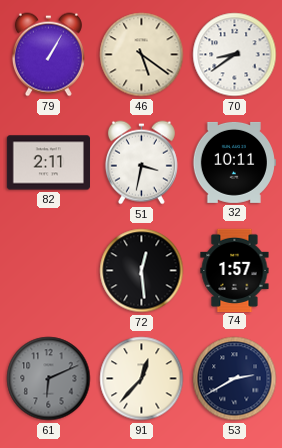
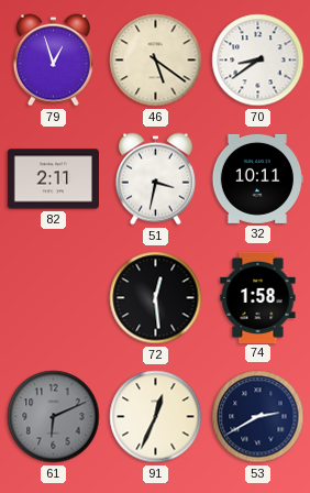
79: 1:05 -> 12:57
74: 1:57 -> 1:58
91: 12:37 -> 12:34
